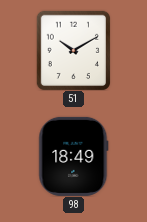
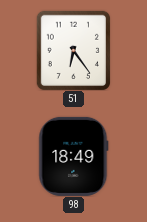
51: 10:10 -> 6:24
